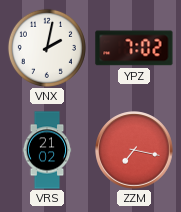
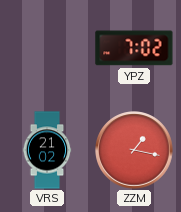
VNX: 2:02 -> none
ZZM: 7:17 -> 1:17
